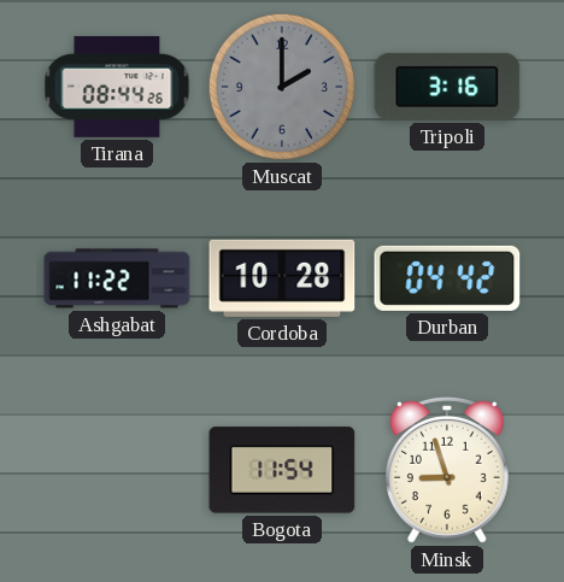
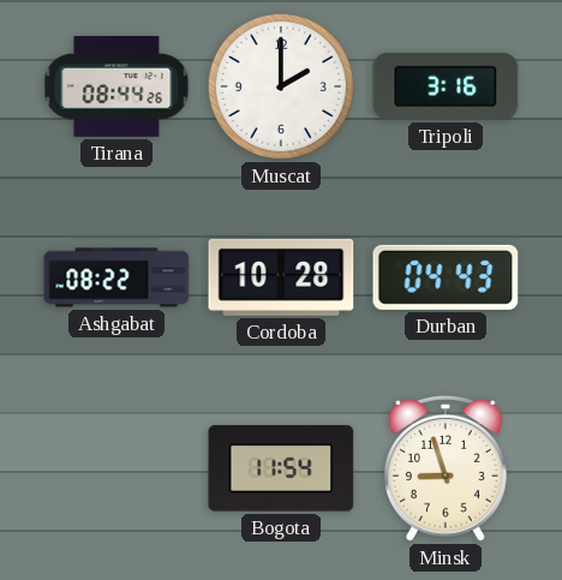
Muscat dial: grey -> white
Ashgabat: 11:22 -> 08:22
Durban: 04:42 -> 04:43
